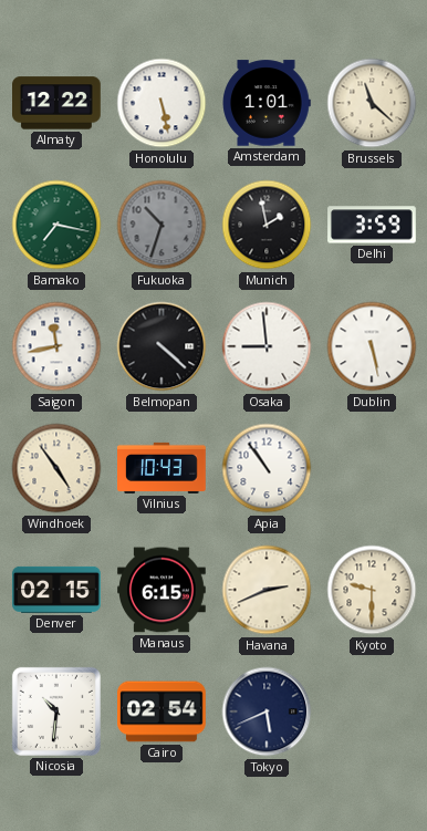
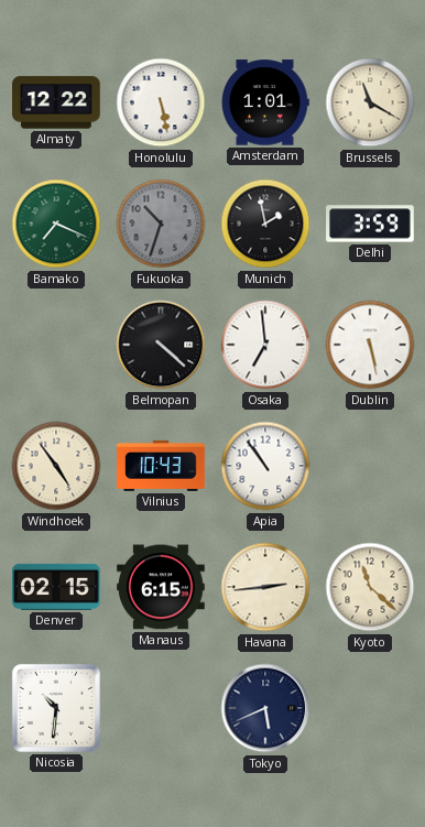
Brussels: 11:22 -> 11:20
Bamako: 7:17 -> 7:19
Saigon: 11:43 -> none
Osaka: 8:59 -> 6:59
Havana: 2:41 -> 2:44
Kyoto: 9:30 -> 11:22
Cairo: 02:54 -> none
